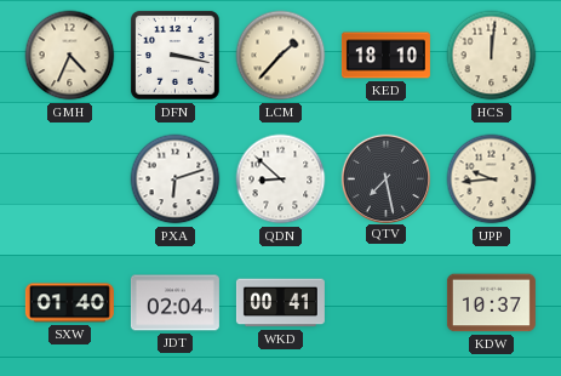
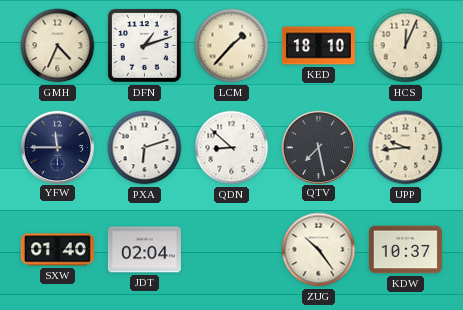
DFN: 3:17 -> 1:12
HCS: 12:01 -> 12:04
YFW: none -> 11:45
WKD: 00:41 -> none
ZUG: none -> 10:24
